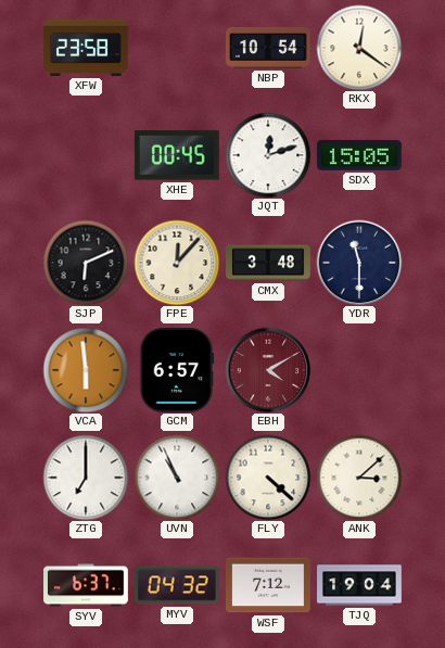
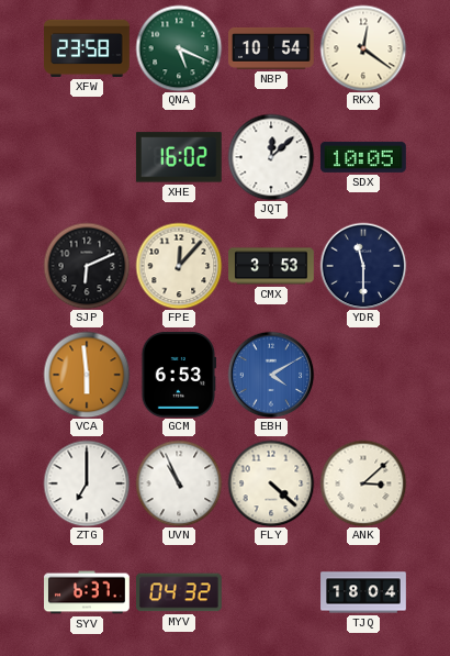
QNA: none -> 5:19
XHE: 00:45 -> 16:02
JQT: 12:12 -> 12:08
SDX: 15:05 -> 10:05
CMX: 3:48 -> 3:53
GCM: 6:57 -> 6:53
EBH dial: burgundy -> blue
WSF: 7:12 -> none
TJQ: 19:04 -> 18:04
